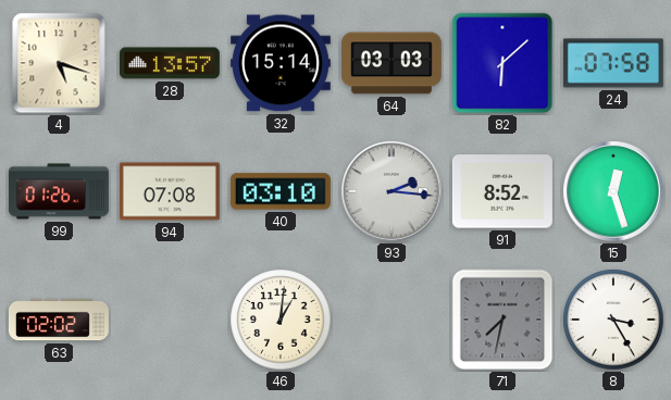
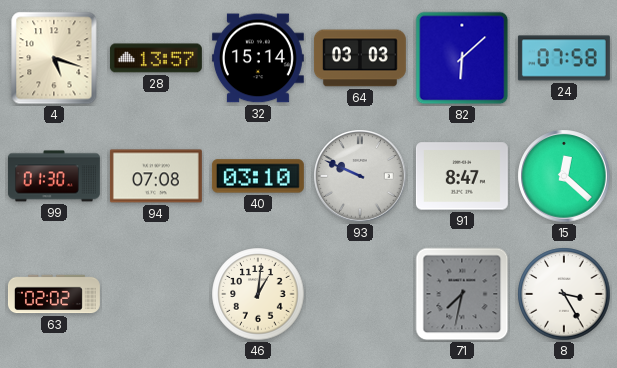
99: 01:26 -> 01:30
93: 2:16 -> 9:49
91: 8:52 -> 8:47
15: 12:27 -> 12:22
